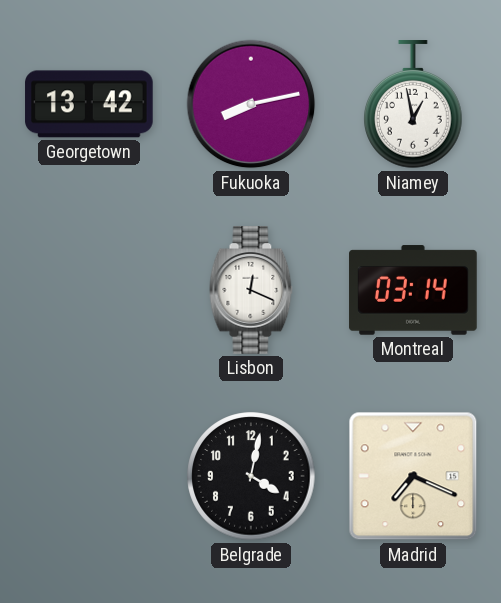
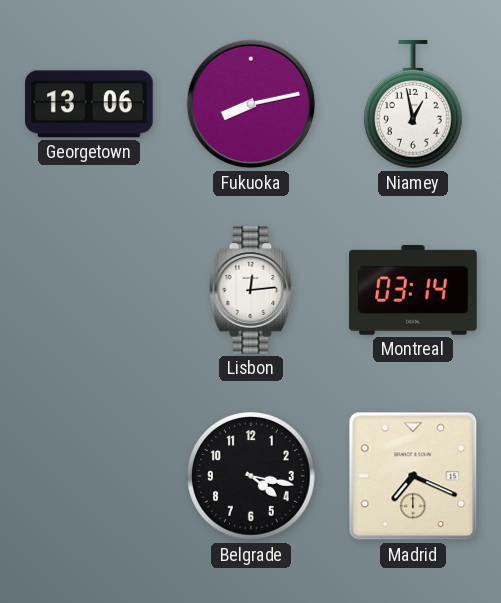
Georgetown: 13:42 -> 13:06
Lisbon: 12:19 -> 12:14
Belgrade: 4:02 -> 4:17
